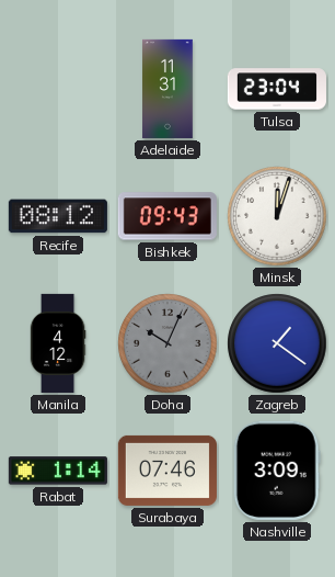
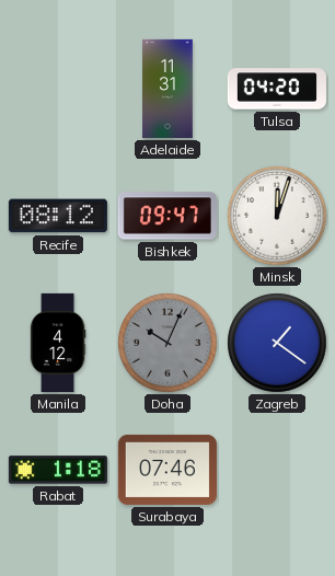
Tulsa: 23:04 -> 04:20
Bishkek: 09:43 -> 09:47
Rabat: 1:14 -> 1:18
Nashville: 3:09 -> none
